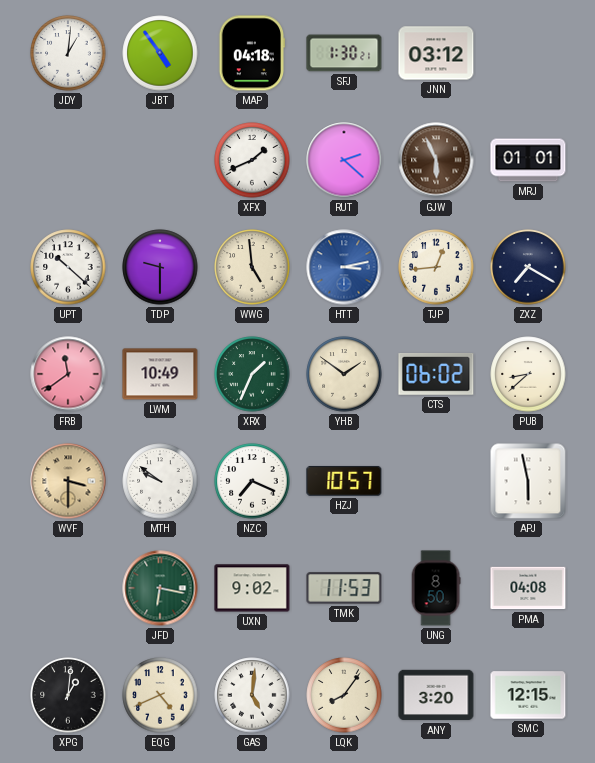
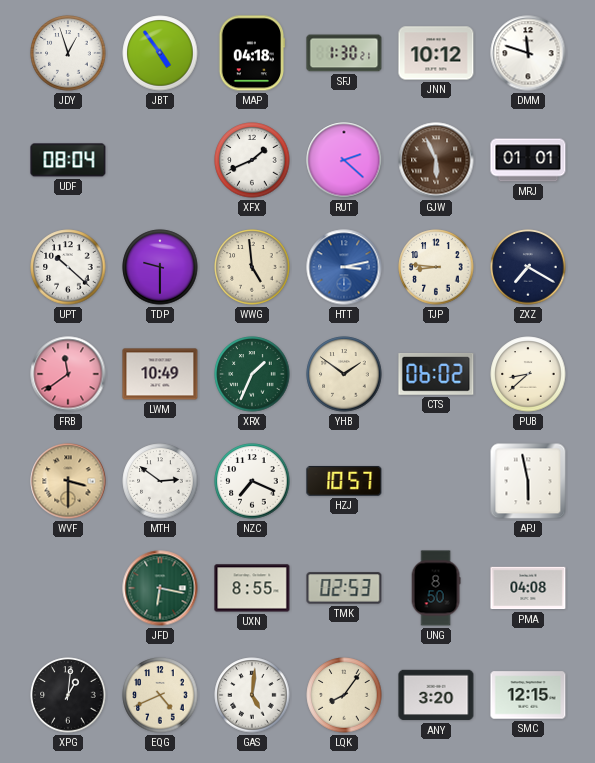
JDY: 1:01 -> 12:57
JNN: 03:12 -> 10:12
DMM: none -> 11:48
UDF: none -> 08:04
TJP: 12:44 -> 8:46
MTH: 9:51 -> 2:51
UXN: 9:02 -> 8:55
TMK: 11:53 -> 02:53
